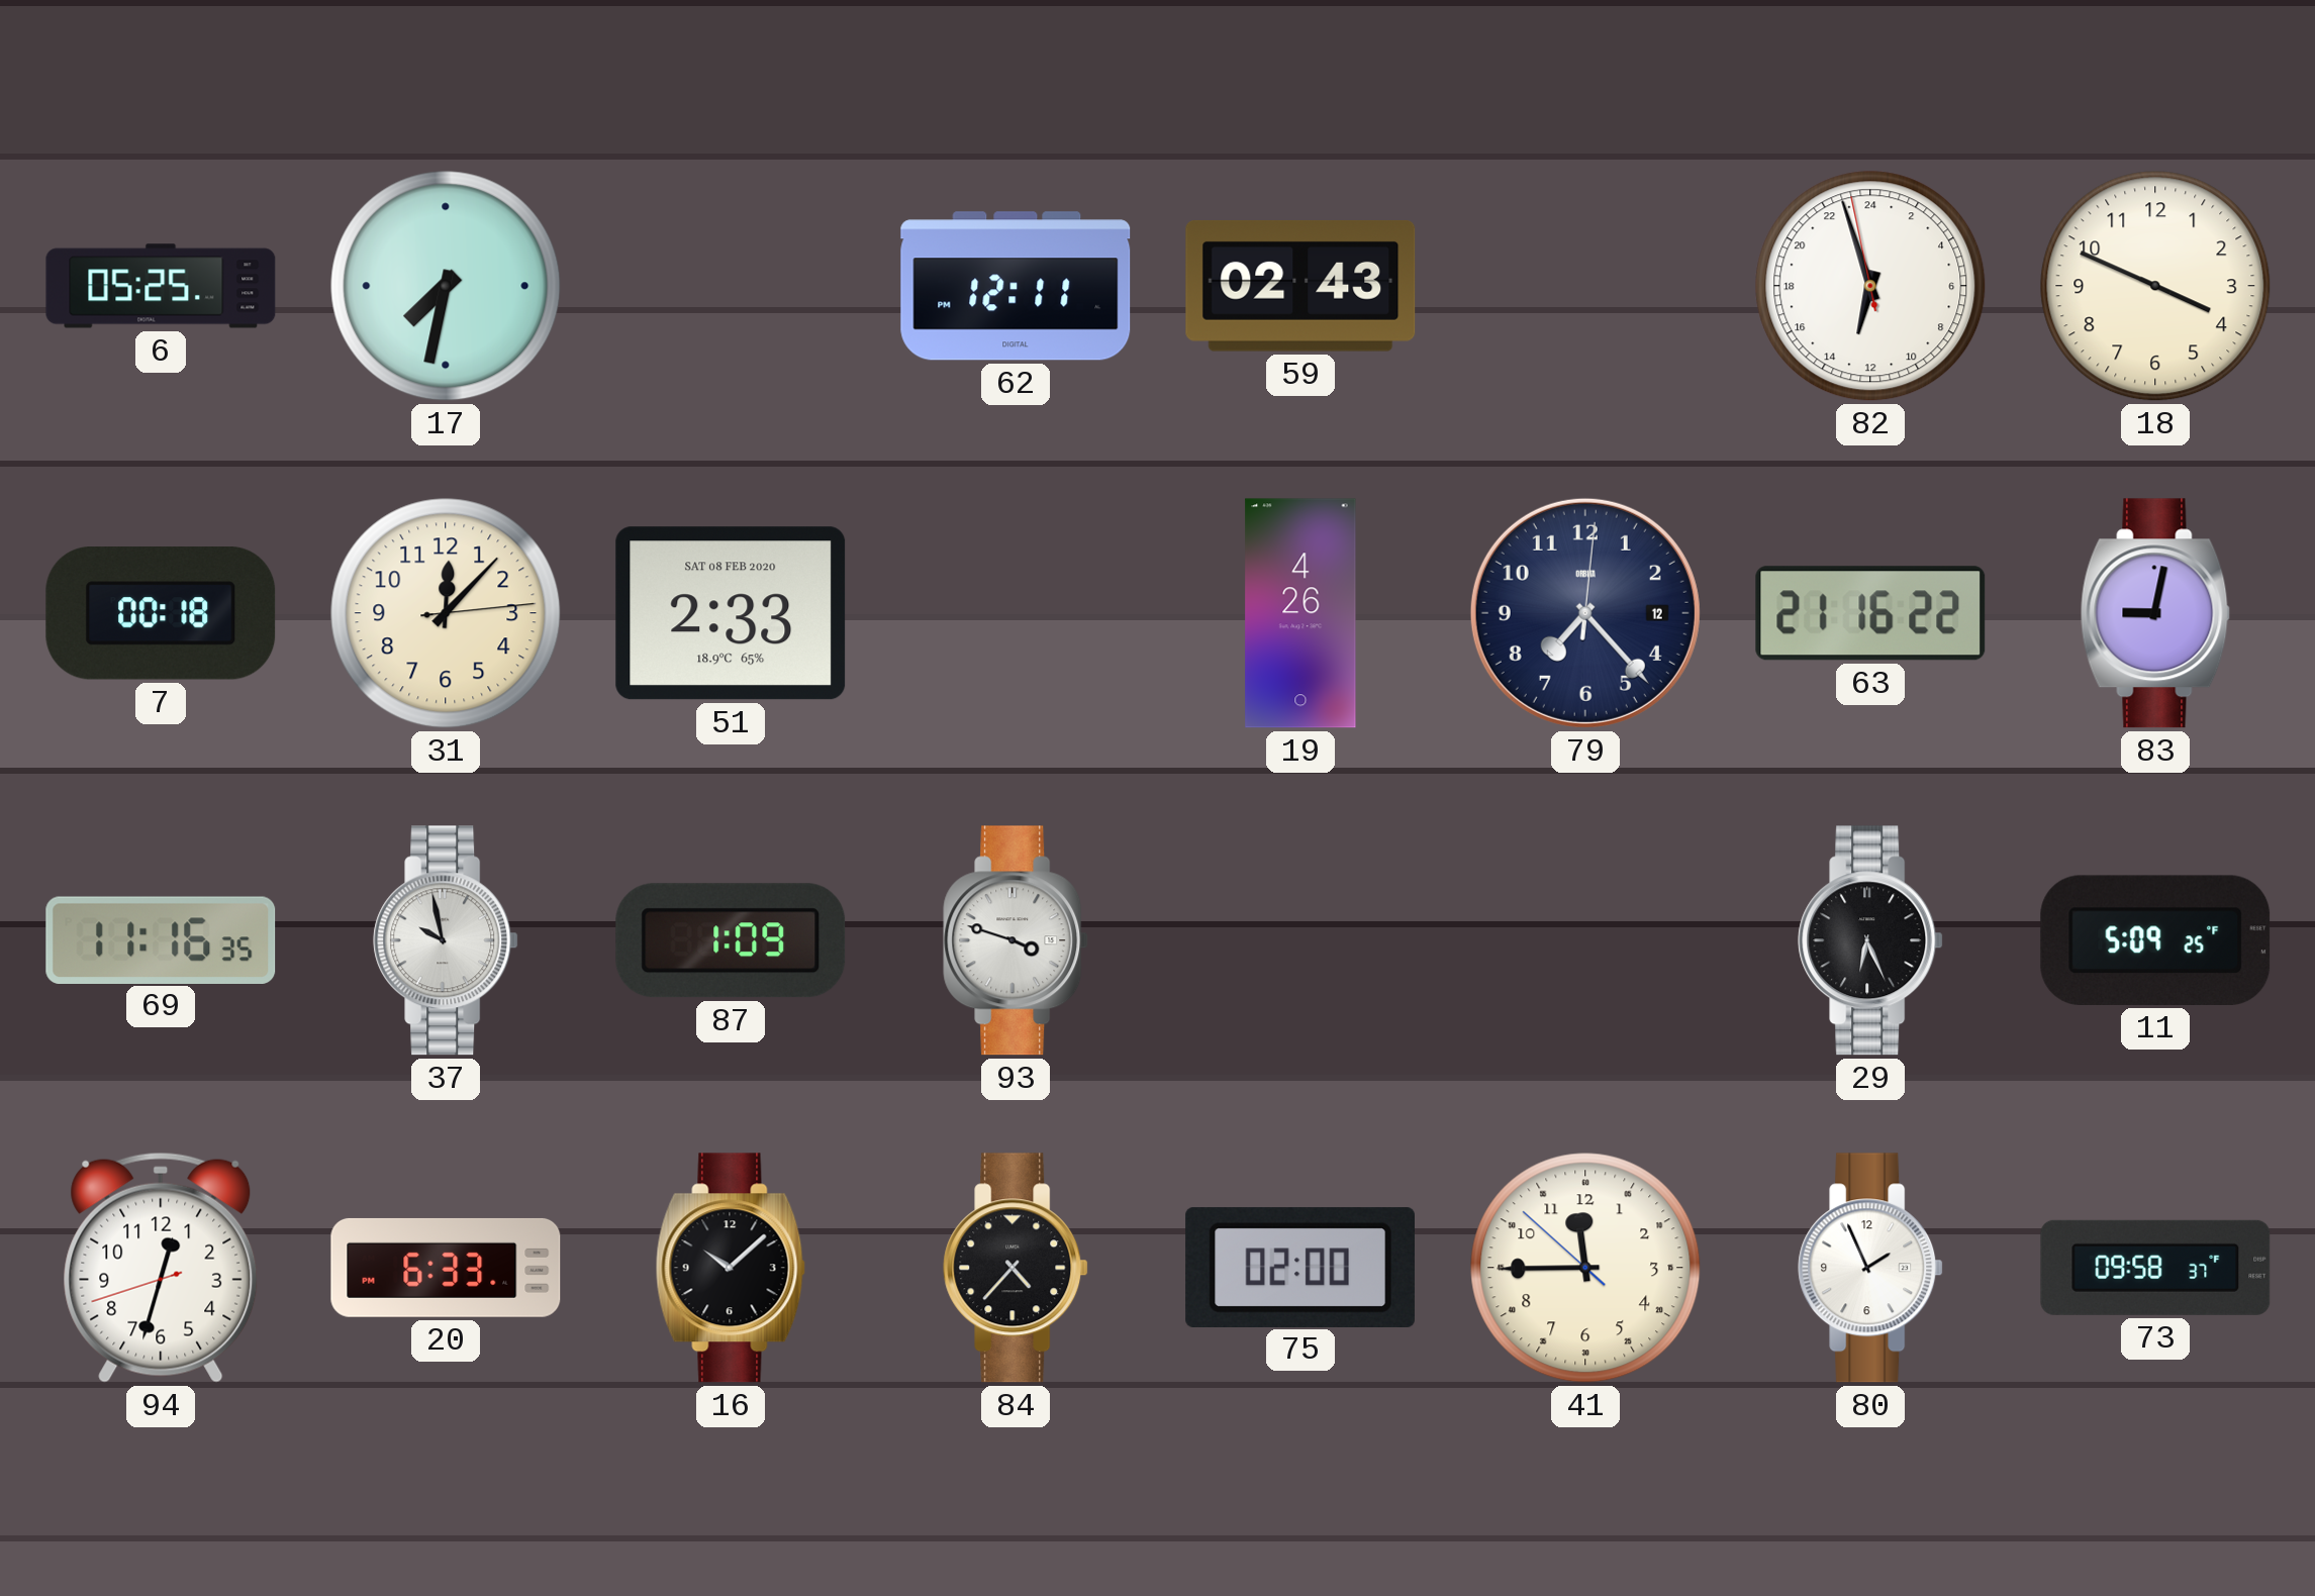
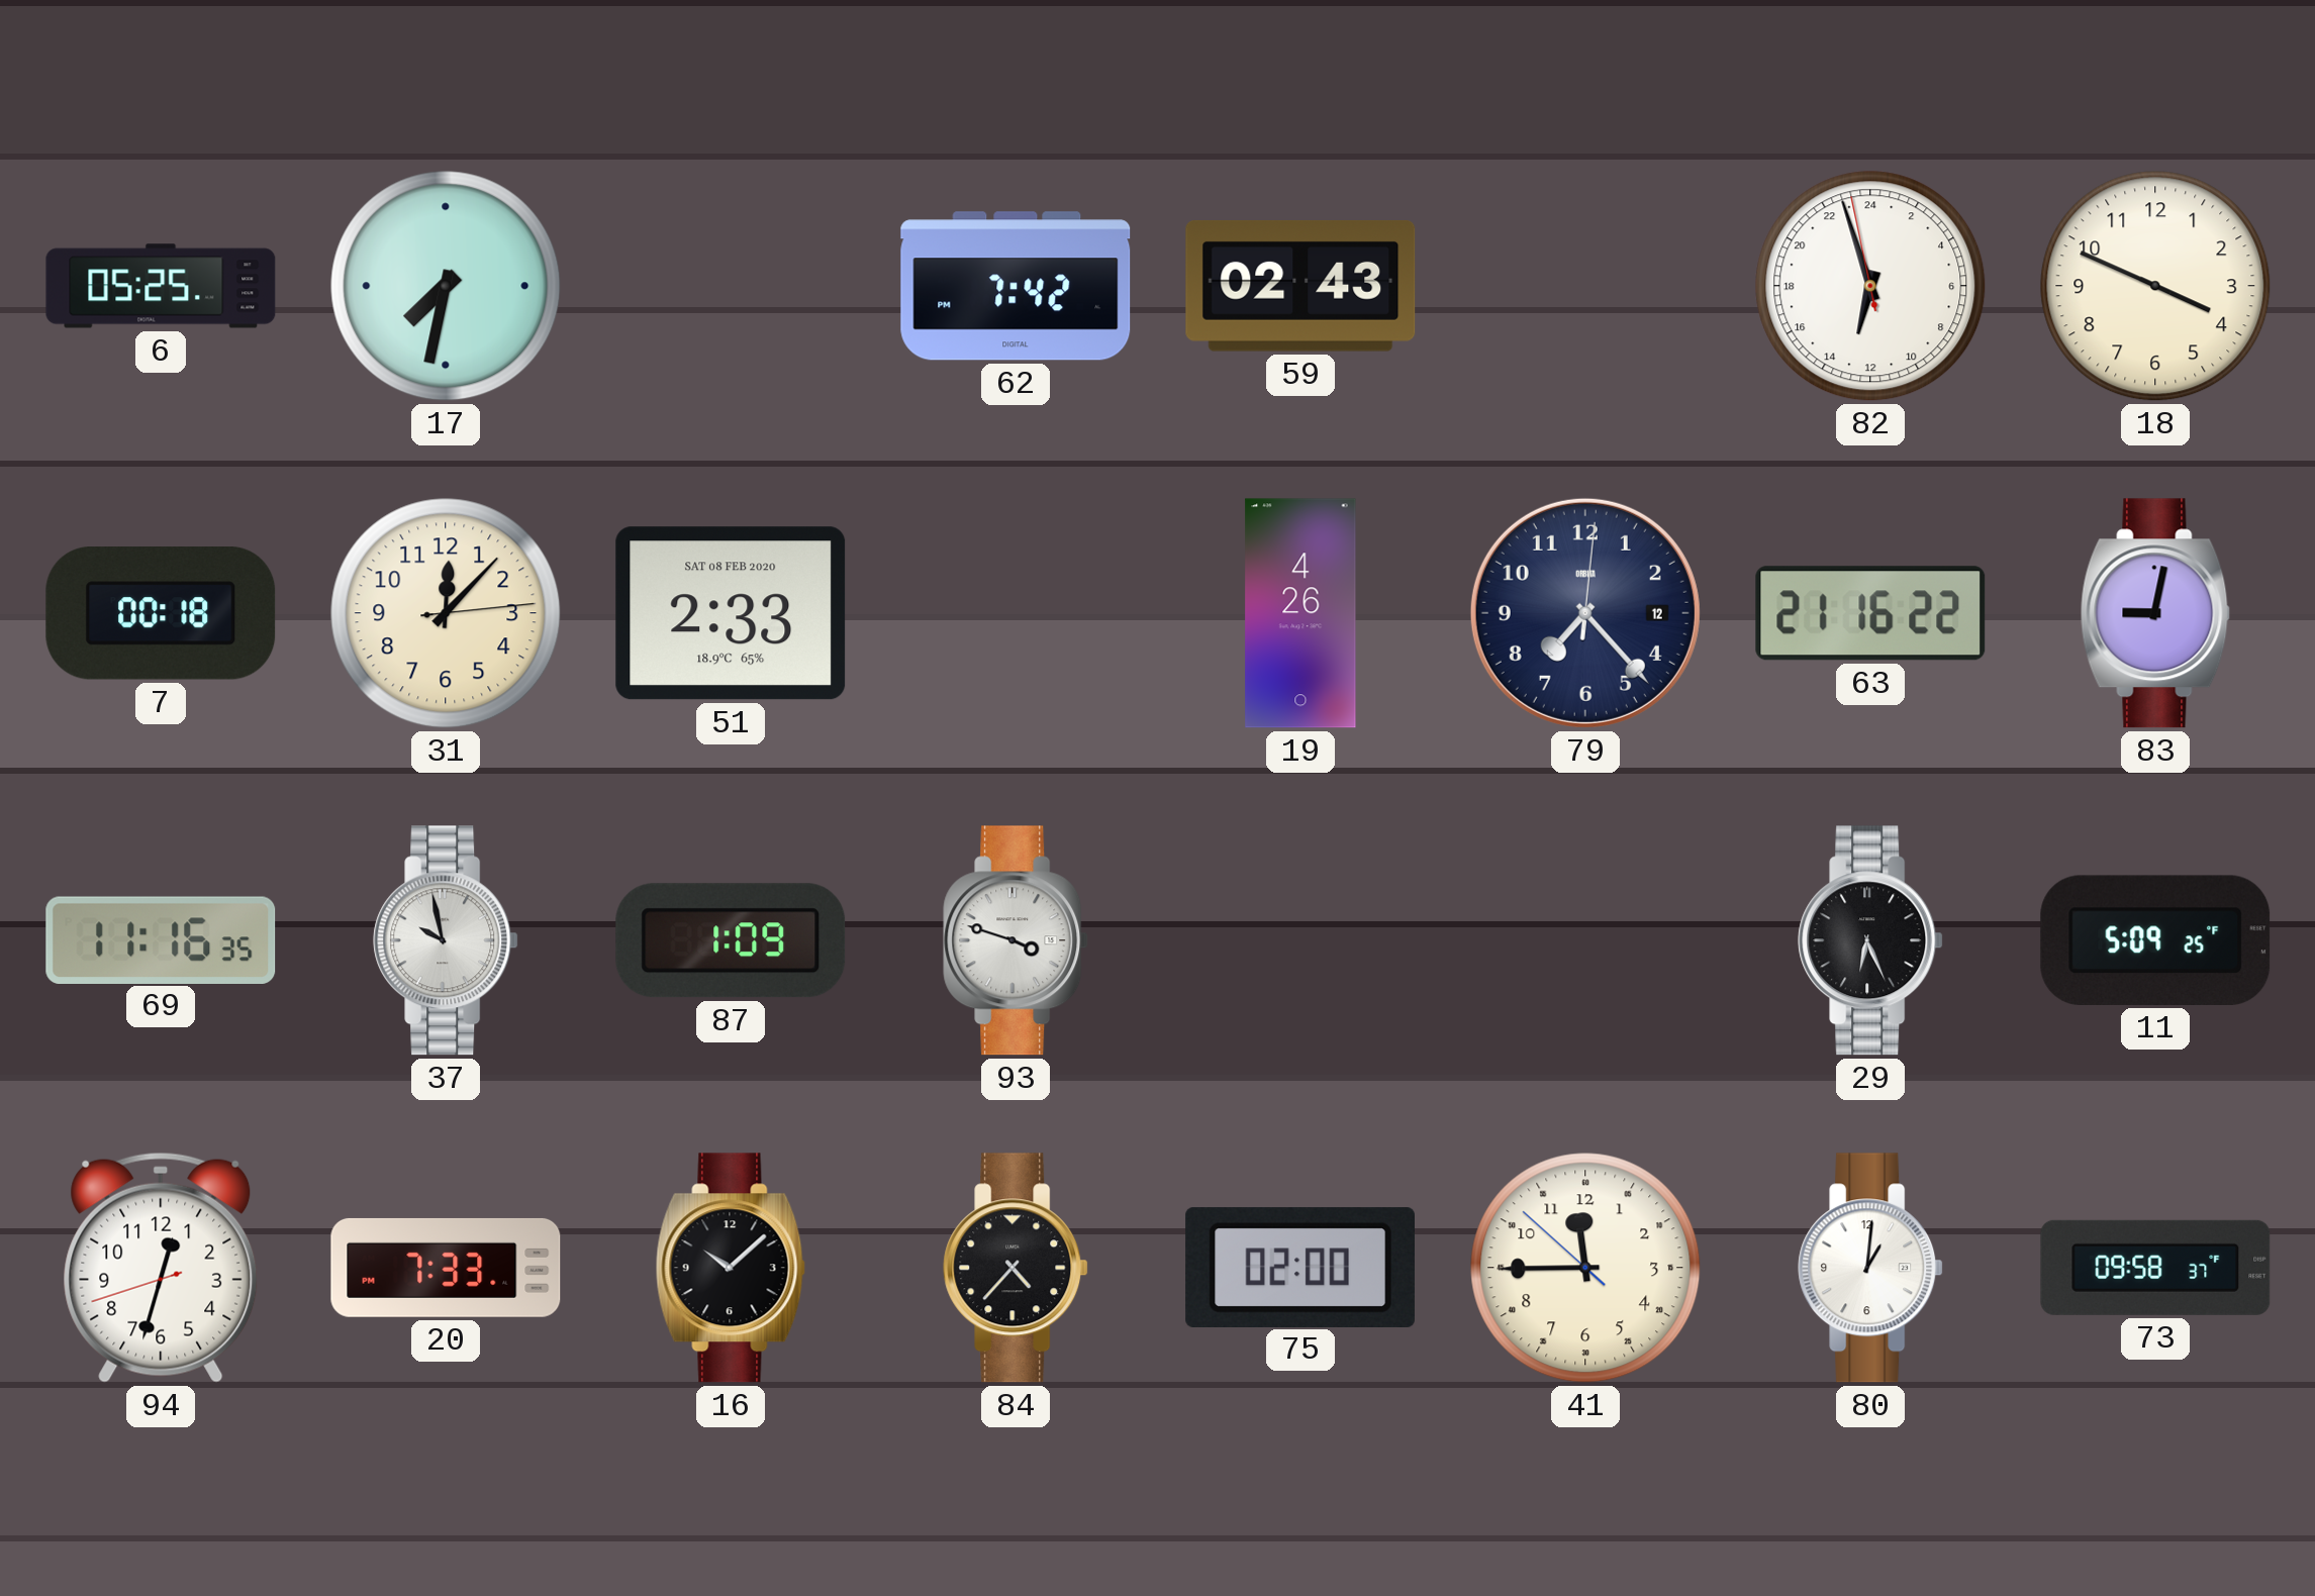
62: 12:11 -> 7:42
20: 6:33 -> 7:33
80: 1:56 -> 1:01
